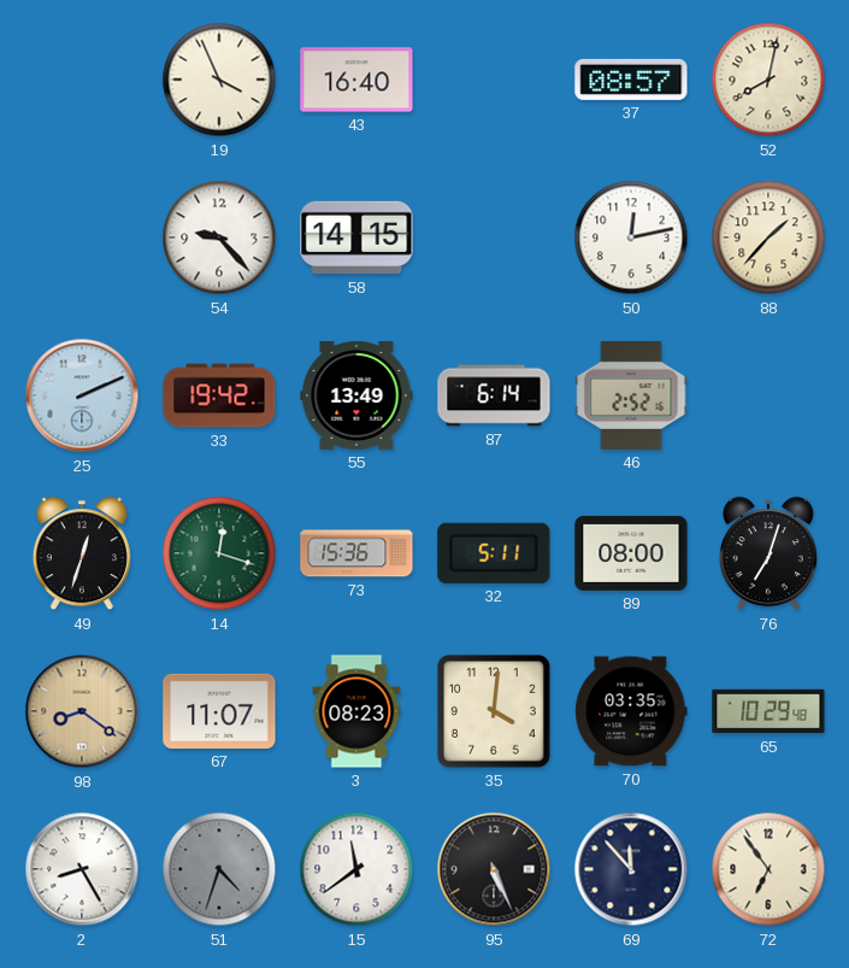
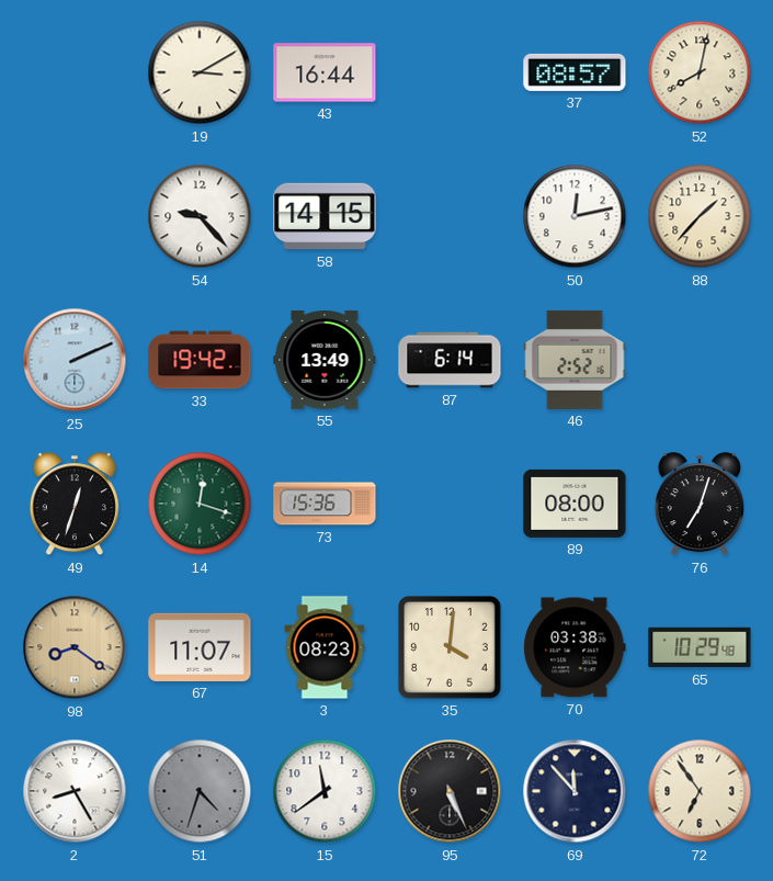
19: 3:56 -> 3:10
43: 16:40 -> 16:44
32: 5:11 -> none
70: 03:35 -> 03:38
